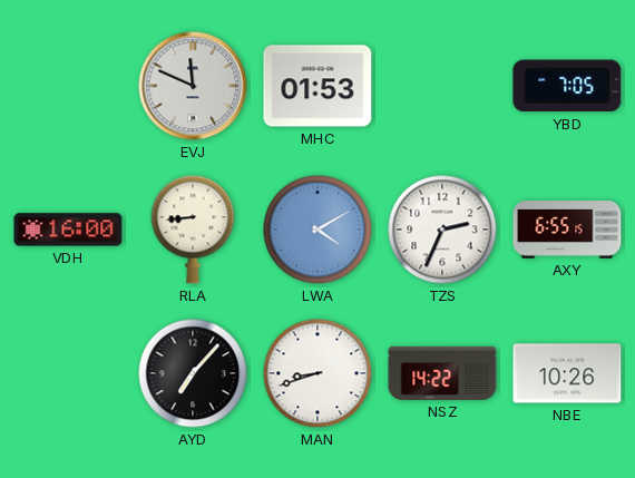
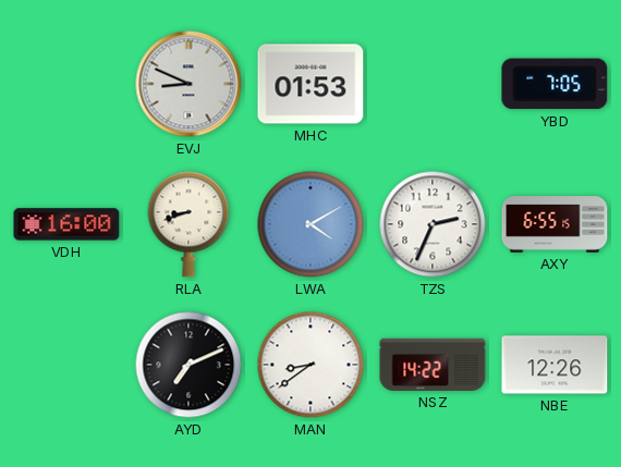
EVJ: 11:49 -> 8:49
RLA: 8:44 -> 8:42
AYD: 7:07 -> 7:11
MAN: 8:42 -> 8:39
NBE: 10:26 -> 12:26
